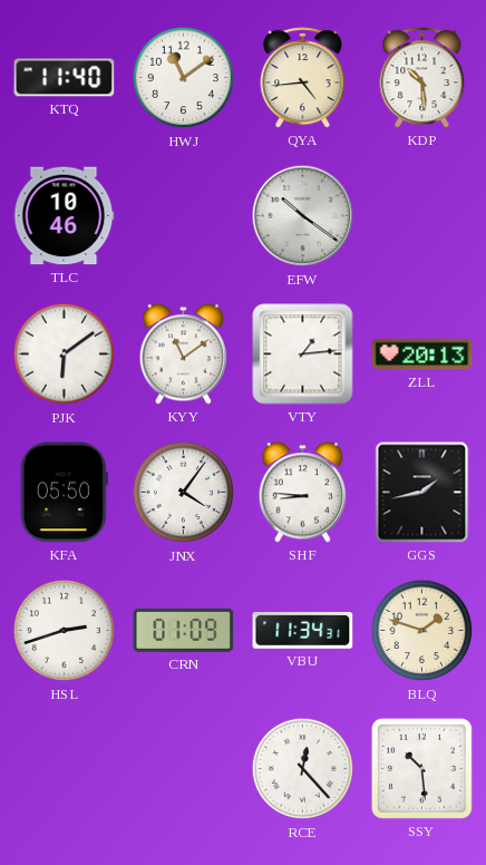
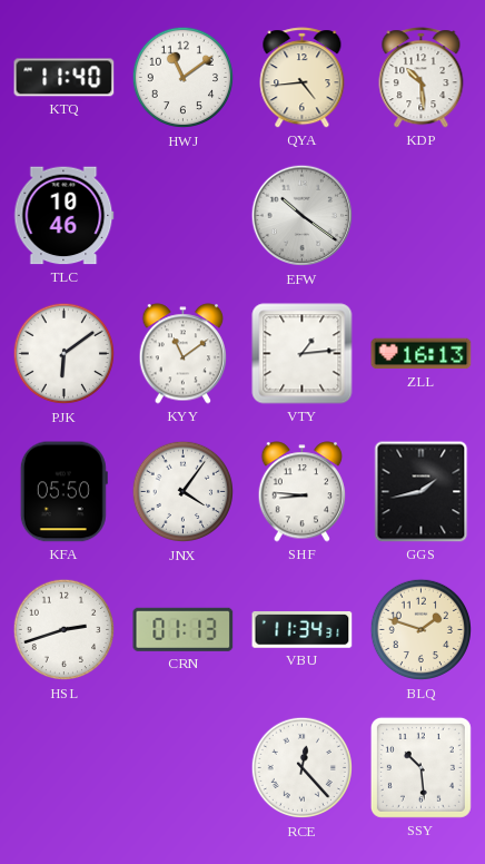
ZLL: 20:13 -> 16:13
CRN: 01:09 -> 01:13
